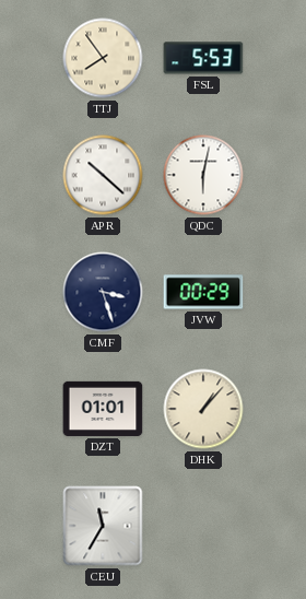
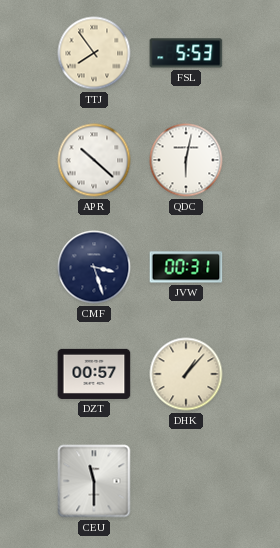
JVW: 00:29 -> 00:31
DZT: 01:01 -> 00:57
CEU: 11:35 -> 11:30
